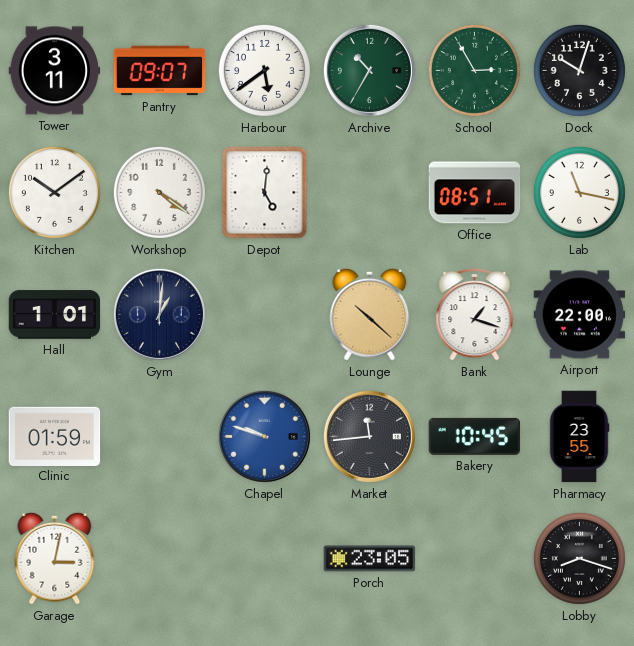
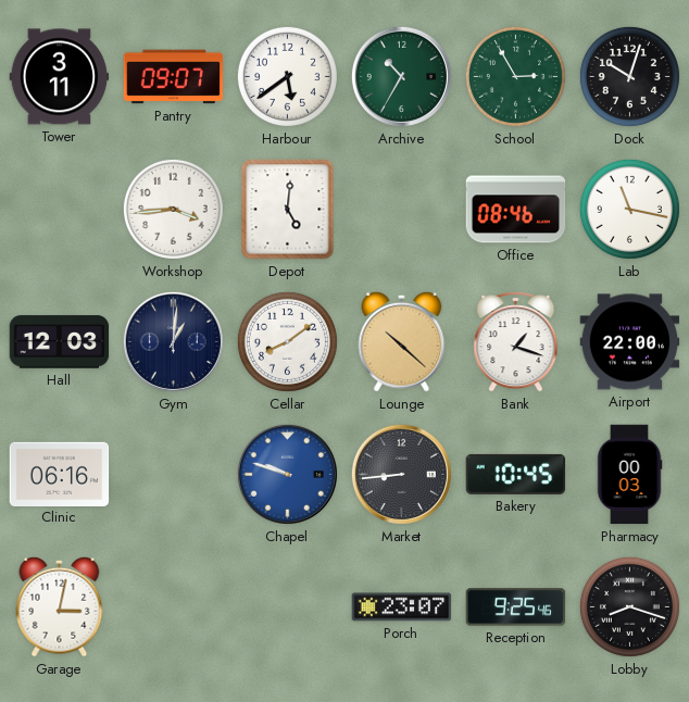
Kitchen: 10:09 -> none
Workshop: 4:21 -> 3:44
Office: 08:51 -> 08:46
Hall: 1:01 -> 12:03
Cellar: none -> 8:09
Clinic: 01:59 -> 06:16
Market: 11:44 -> 8:44
Pharmacy: 23:55 -> 00:03
Porch: 23:05 -> 23:07
Reception: none -> 9:25
